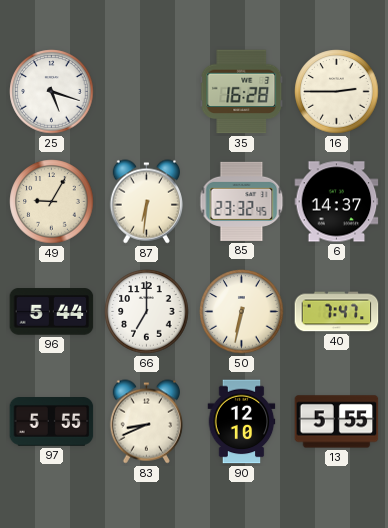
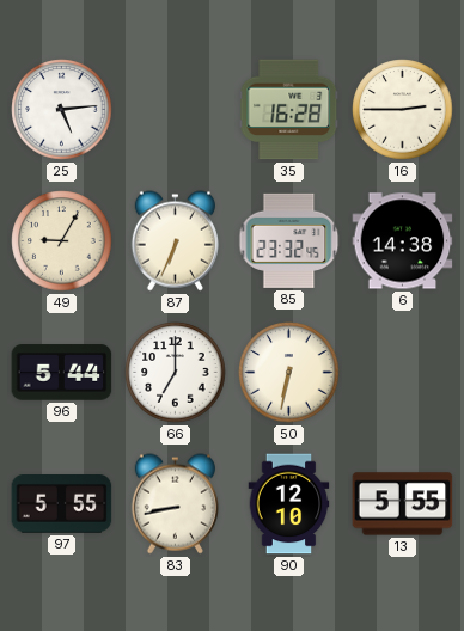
25: 5:18 -> 5:14
87: 6:31 -> 6:34
6: 14:37 -> 14:38
40: 7:47 -> none
83: 8:41 -> 8:43
